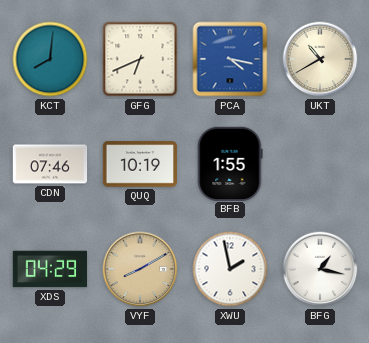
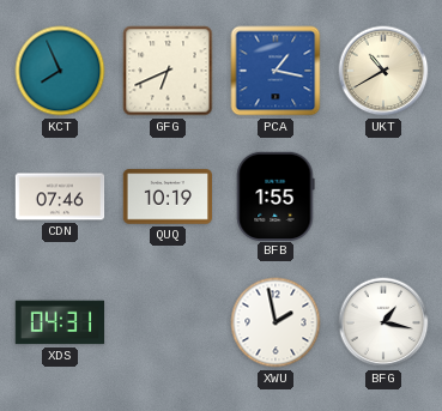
KCT: 8:01 -> 7:56
PCA: 4:17 -> 1:17
XDS: 04:29 -> 04:31
VYF: 8:10 -> none
